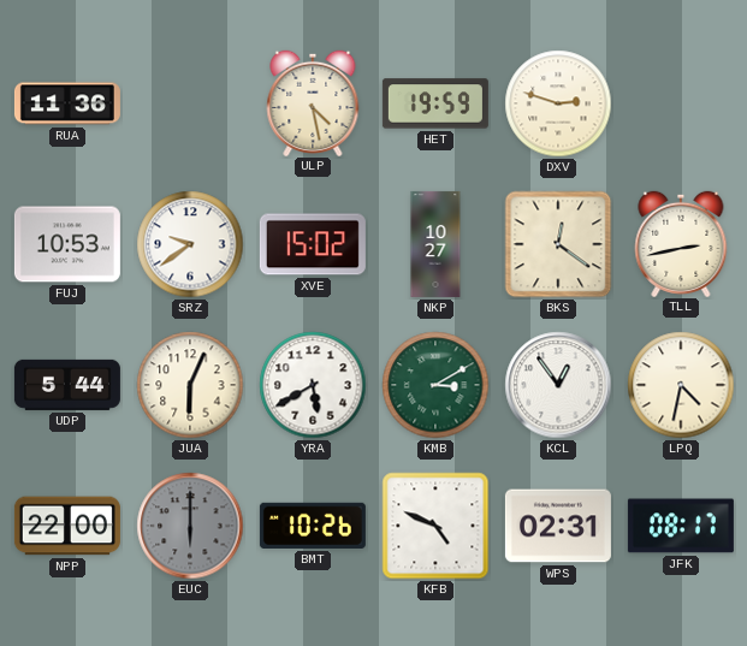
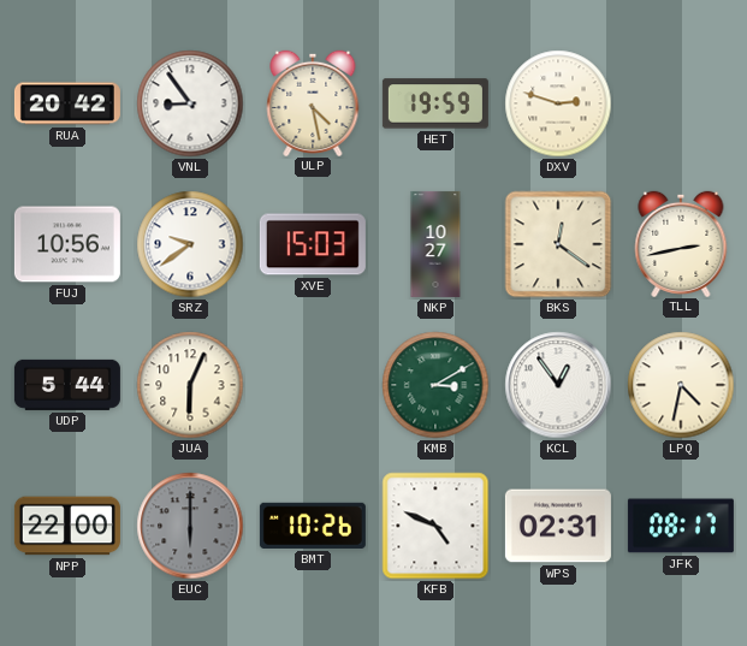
RUA: 11:36 -> 20:42
VNL: none -> 8:54
FUJ: 10:53 -> 10:56
XVE: 15:02 -> 15:03
YRA: 5:40 -> none
